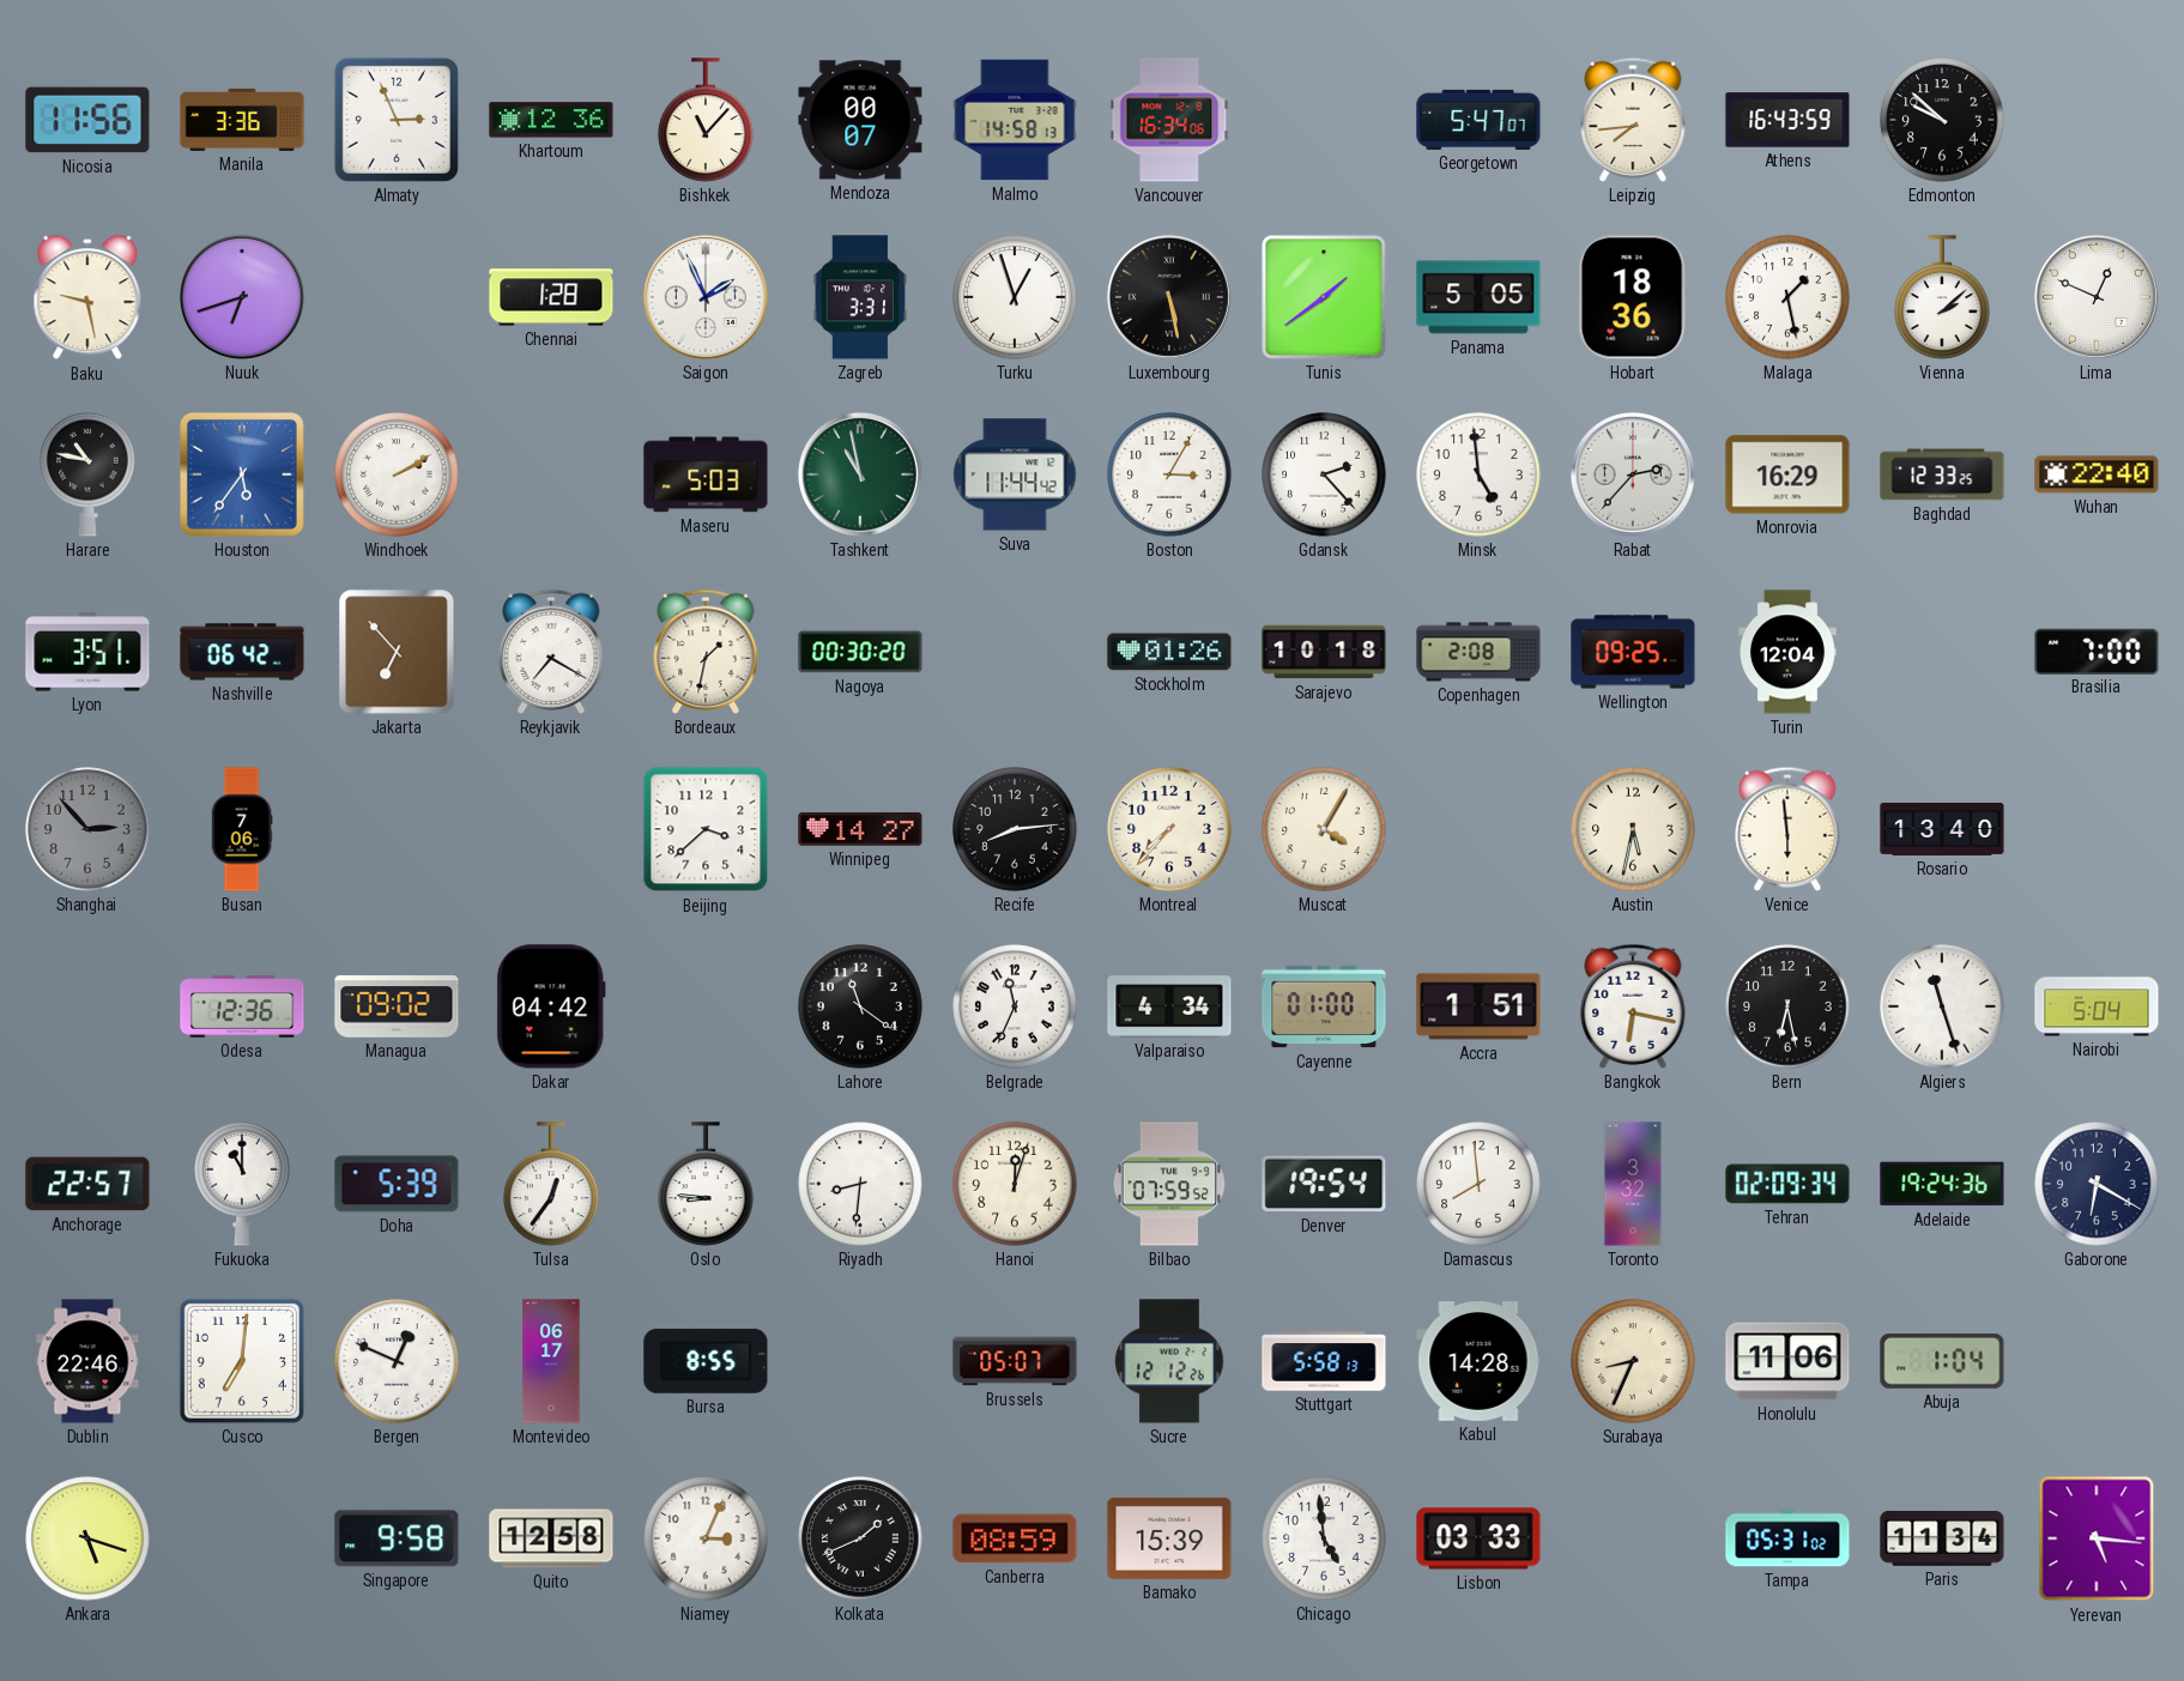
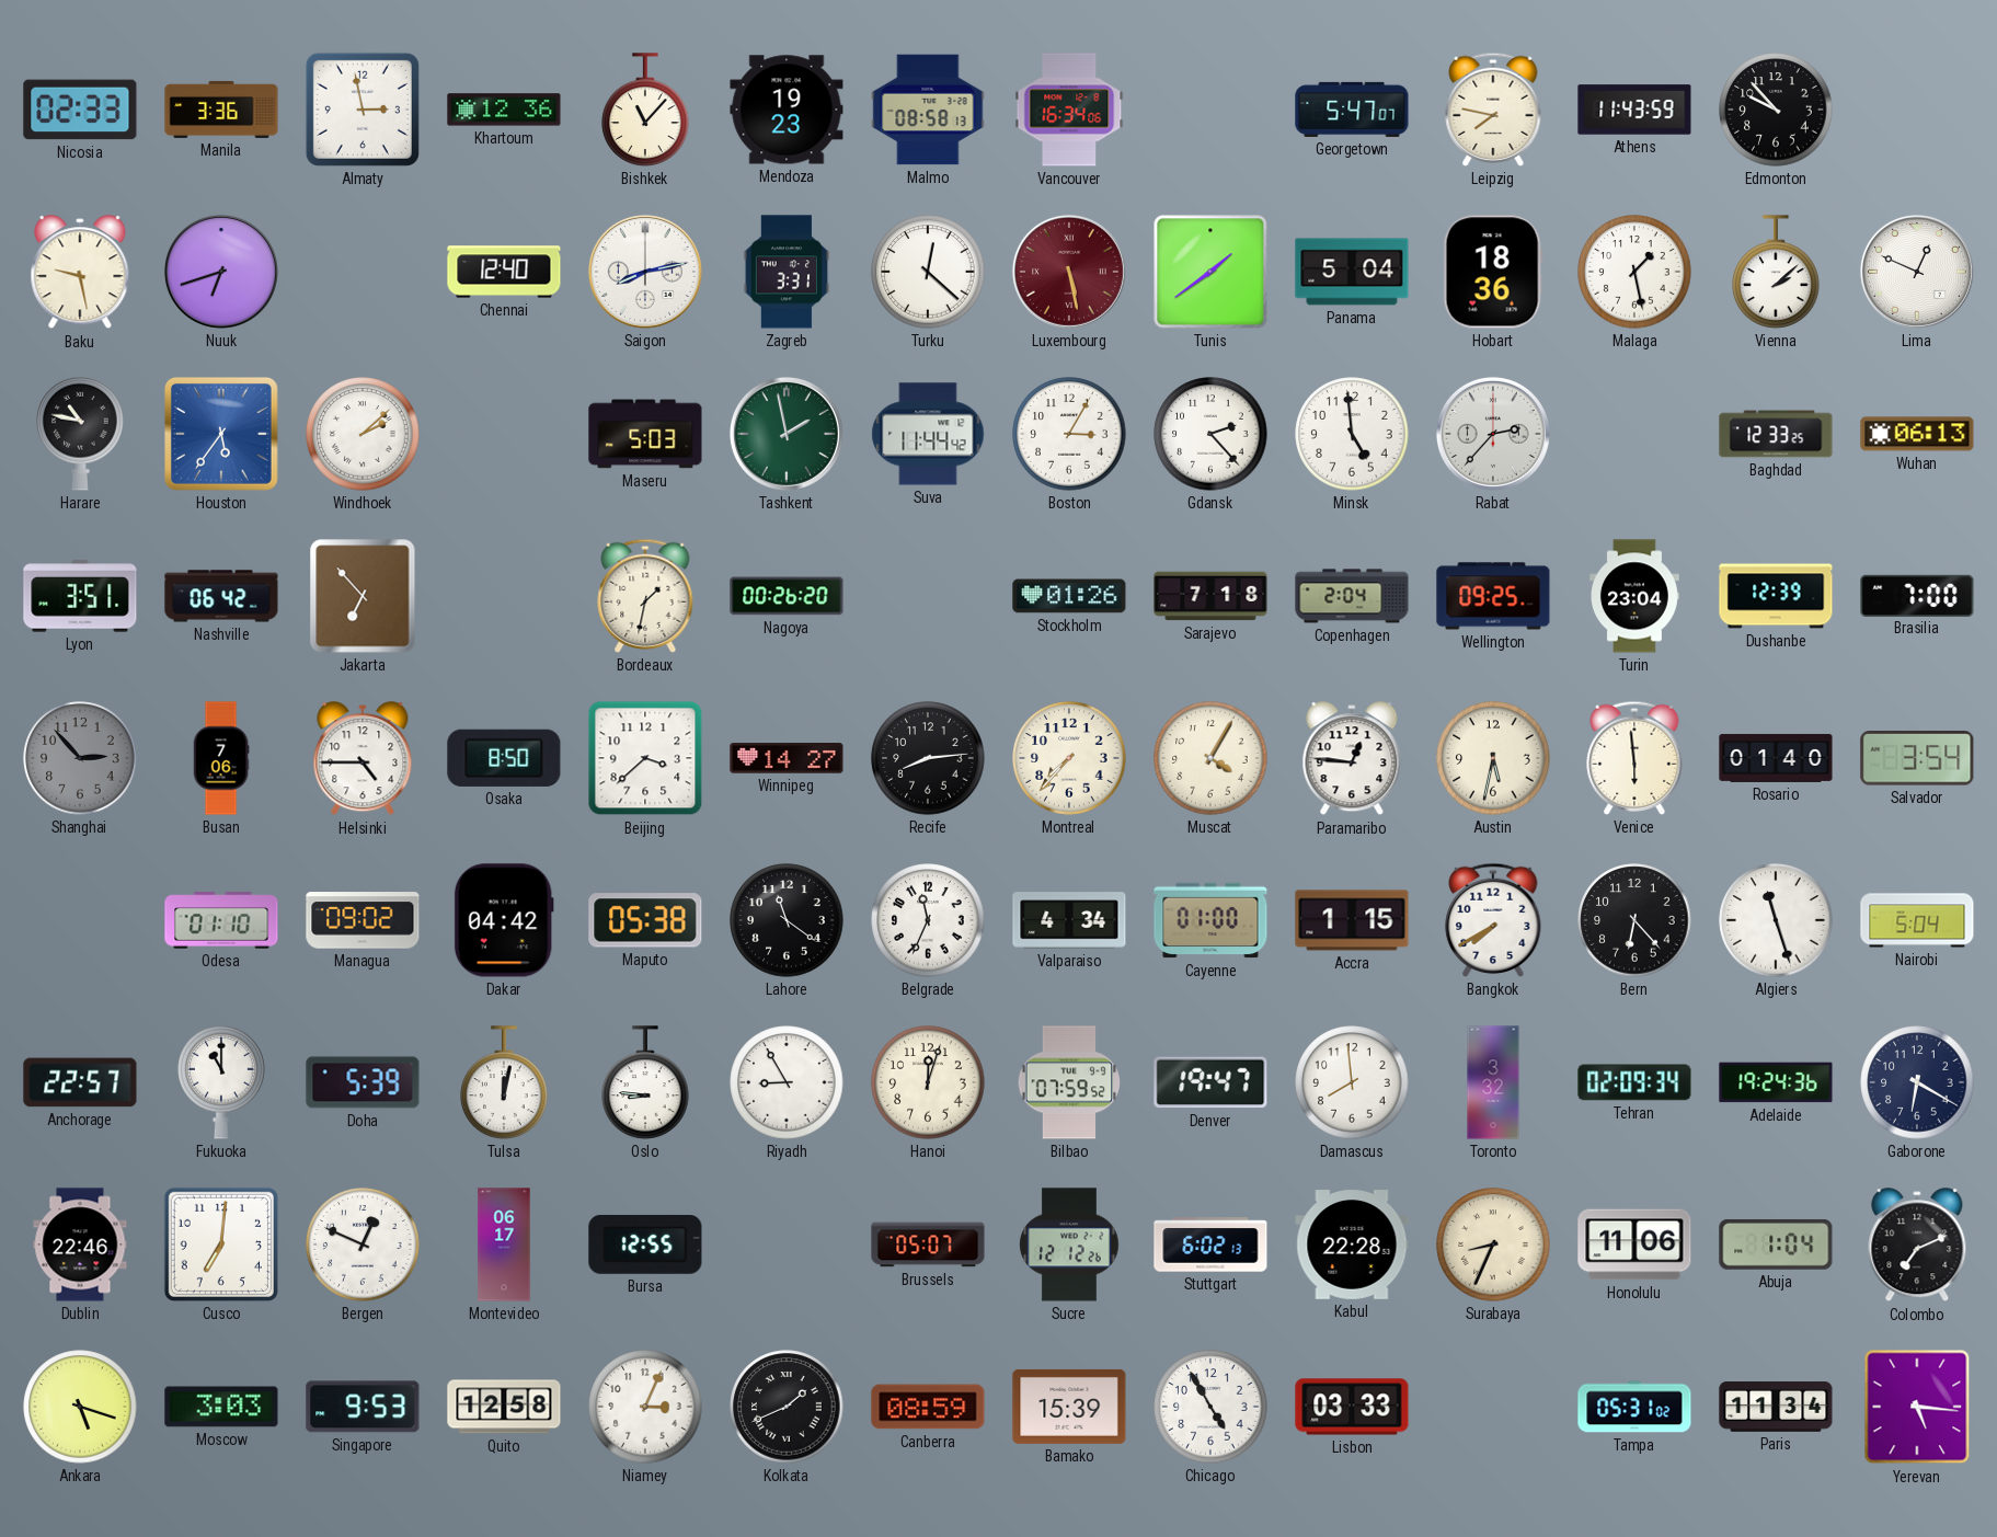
Nicosia: 11:56 -> 02:33
Almaty: 2:56 -> 2:58
Mendoza: 00:07 -> 19:23
Malmo: 14:58 -> 08:58
Leipzig: 7:44 -> 7:47
Athens: 16:43 -> 11:43
Edmonton: 9:52 -> 9:53
Chennai: 1:28 -> 12:40
Saigon: 1:56 -> 8:13
Turku: 12:57 -> 12:22
Luxembourg dial: black -> burgundy
Panama: 5:05 -> 5:04
Windhoek: 2:10 -> 2:08
Tashkent: 10:58 -> 1:58
Monrovia: 16:29 -> none
Wuhan: 22:40 -> 06:13
Reykjavik: 7:20 -> none
Nagoya: 00:30 -> 00:26
Sarajevo: 10:18 -> 7:18
Copenhagen: 2:08 -> 2:04
Turin: 12:04 -> 23:04
Dushanbe: none -> 12:39
Helsinki: none -> 4:45
Osaka: none -> 8:50
Paramaribo: none -> 12:46
Rosario: 13:40 -> 01:40
Salvador: none -> 3:54
Odesa: 12:36 -> 01:10
Maputo: none -> 05:38
Accra: 1:51 -> 1:15
Bangkok: 6:17 -> 7:40
Bern: 6:28 -> 6:23
Tulsa: 12:36 -> 12:02
Riyadh: 8:31 -> 8:55
Denver: 19:54 -> 19:47
Bursa: 8:55 -> 12:55
Stuttgart: 5:58 -> 6:02
Kabul: 14:28 -> 22:28
Colombo: none -> 7:11
Moscow: none -> 3:03
Singapore: 9:58 -> 9:53
Chicago: 4:59 -> 4:55
